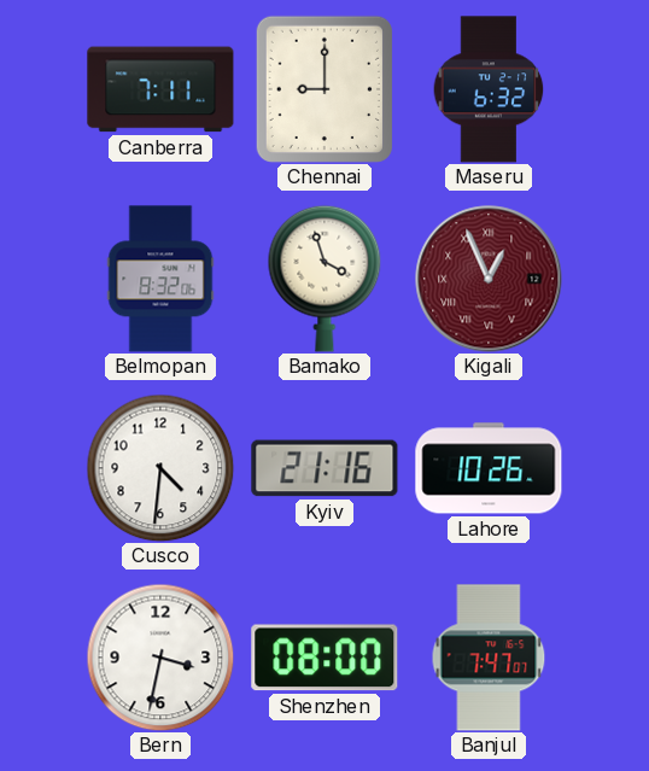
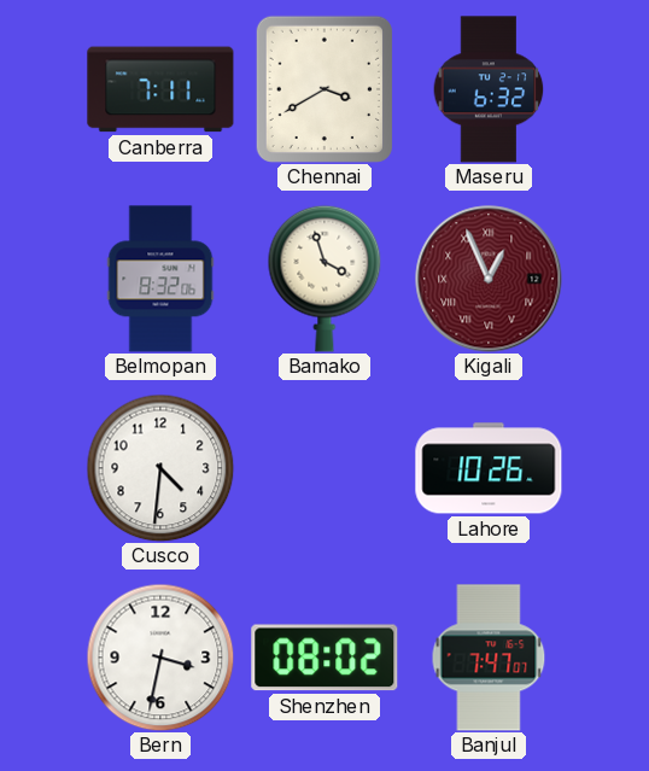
Chennai: 9:00 -> 3:40
Kyiv: 21:16 -> none
Shenzhen: 08:00 -> 08:02
